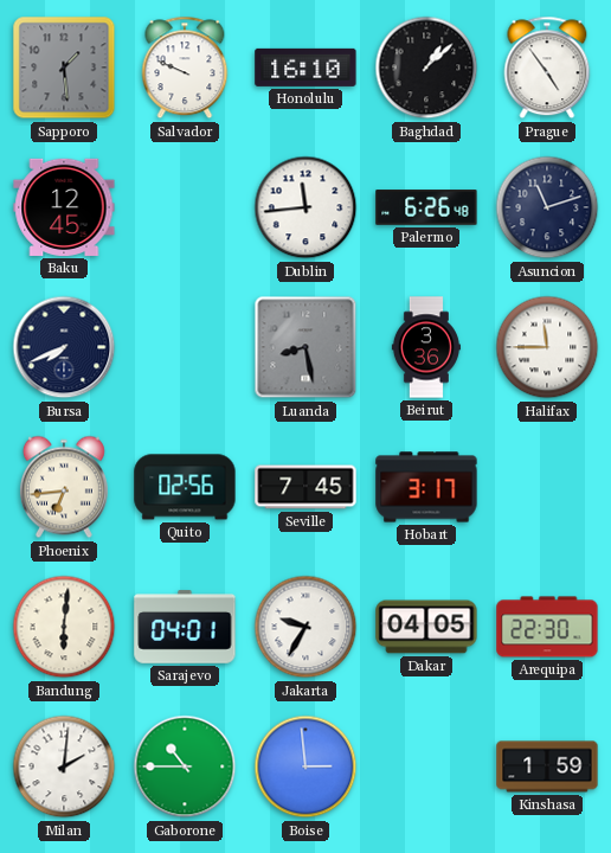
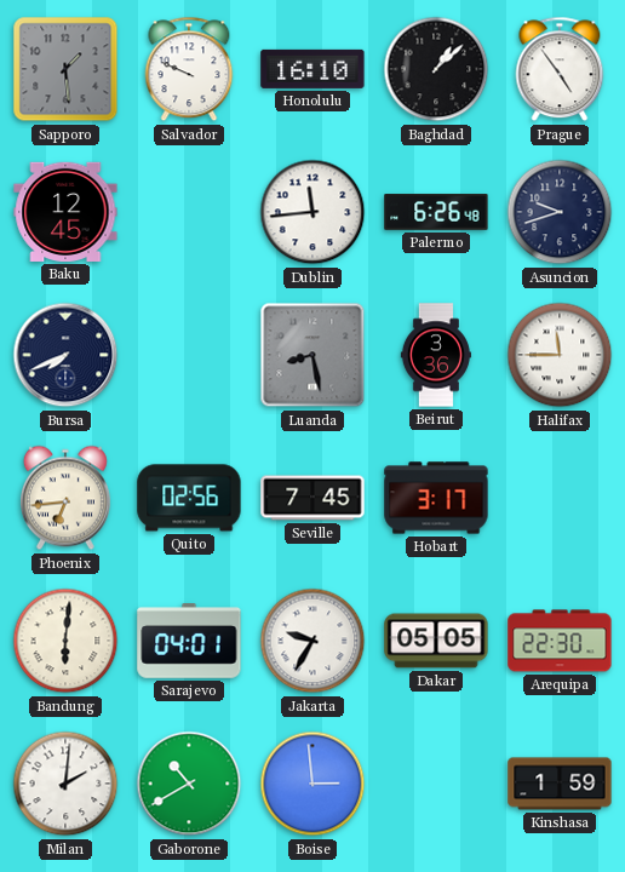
Asuncion: 11:12 -> 9:42
Dakar: 04:05 -> 05:05
Gaborone: 10:45 -> 10:40
